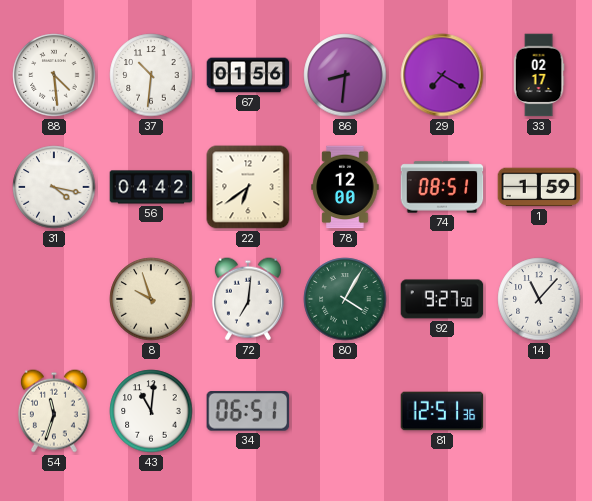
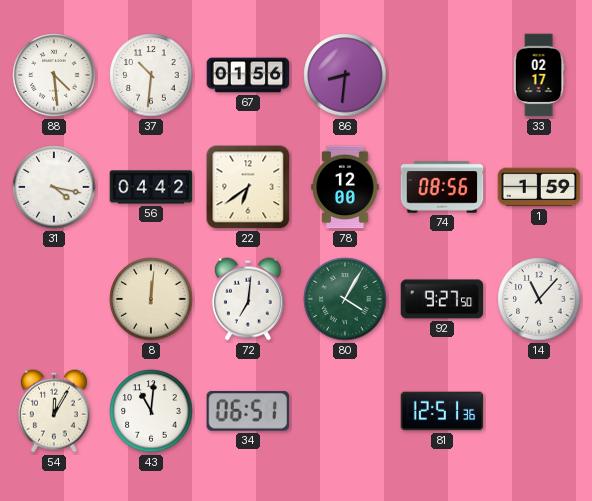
29: 7:20 -> none
74: 08:51 -> 08:56
8: 9:57 -> 12:01
54: 11:33 -> 12:05
